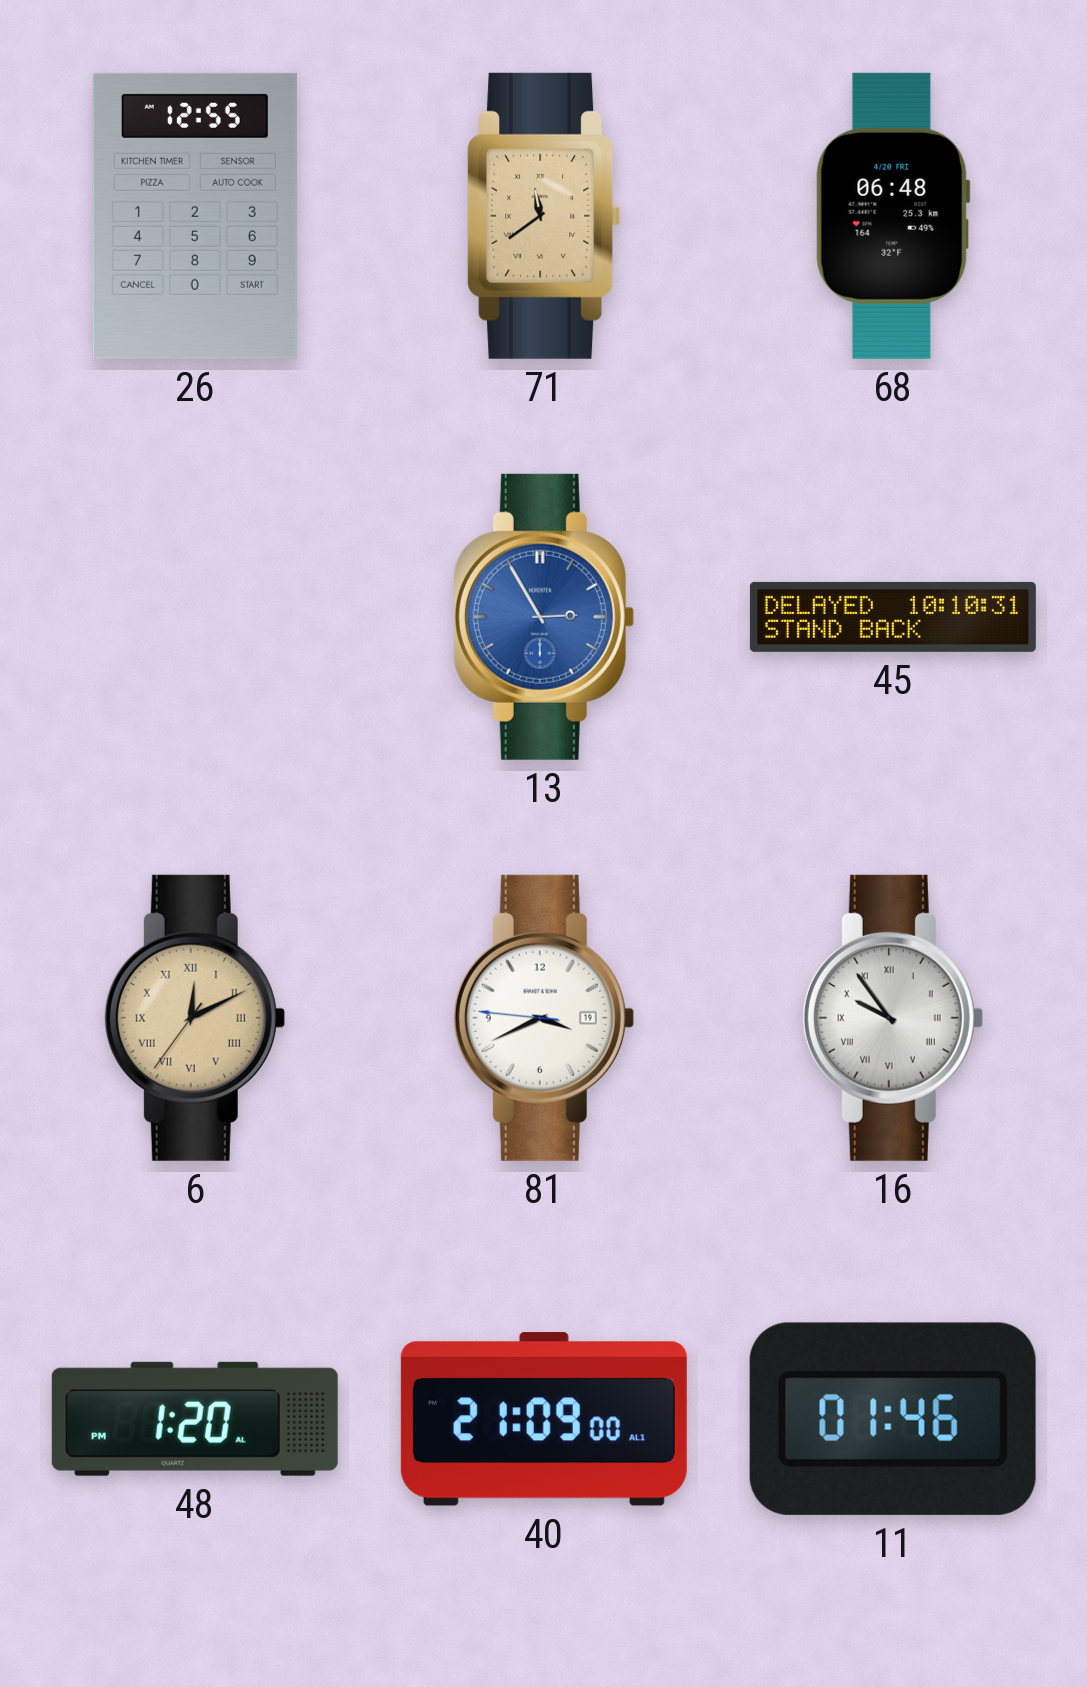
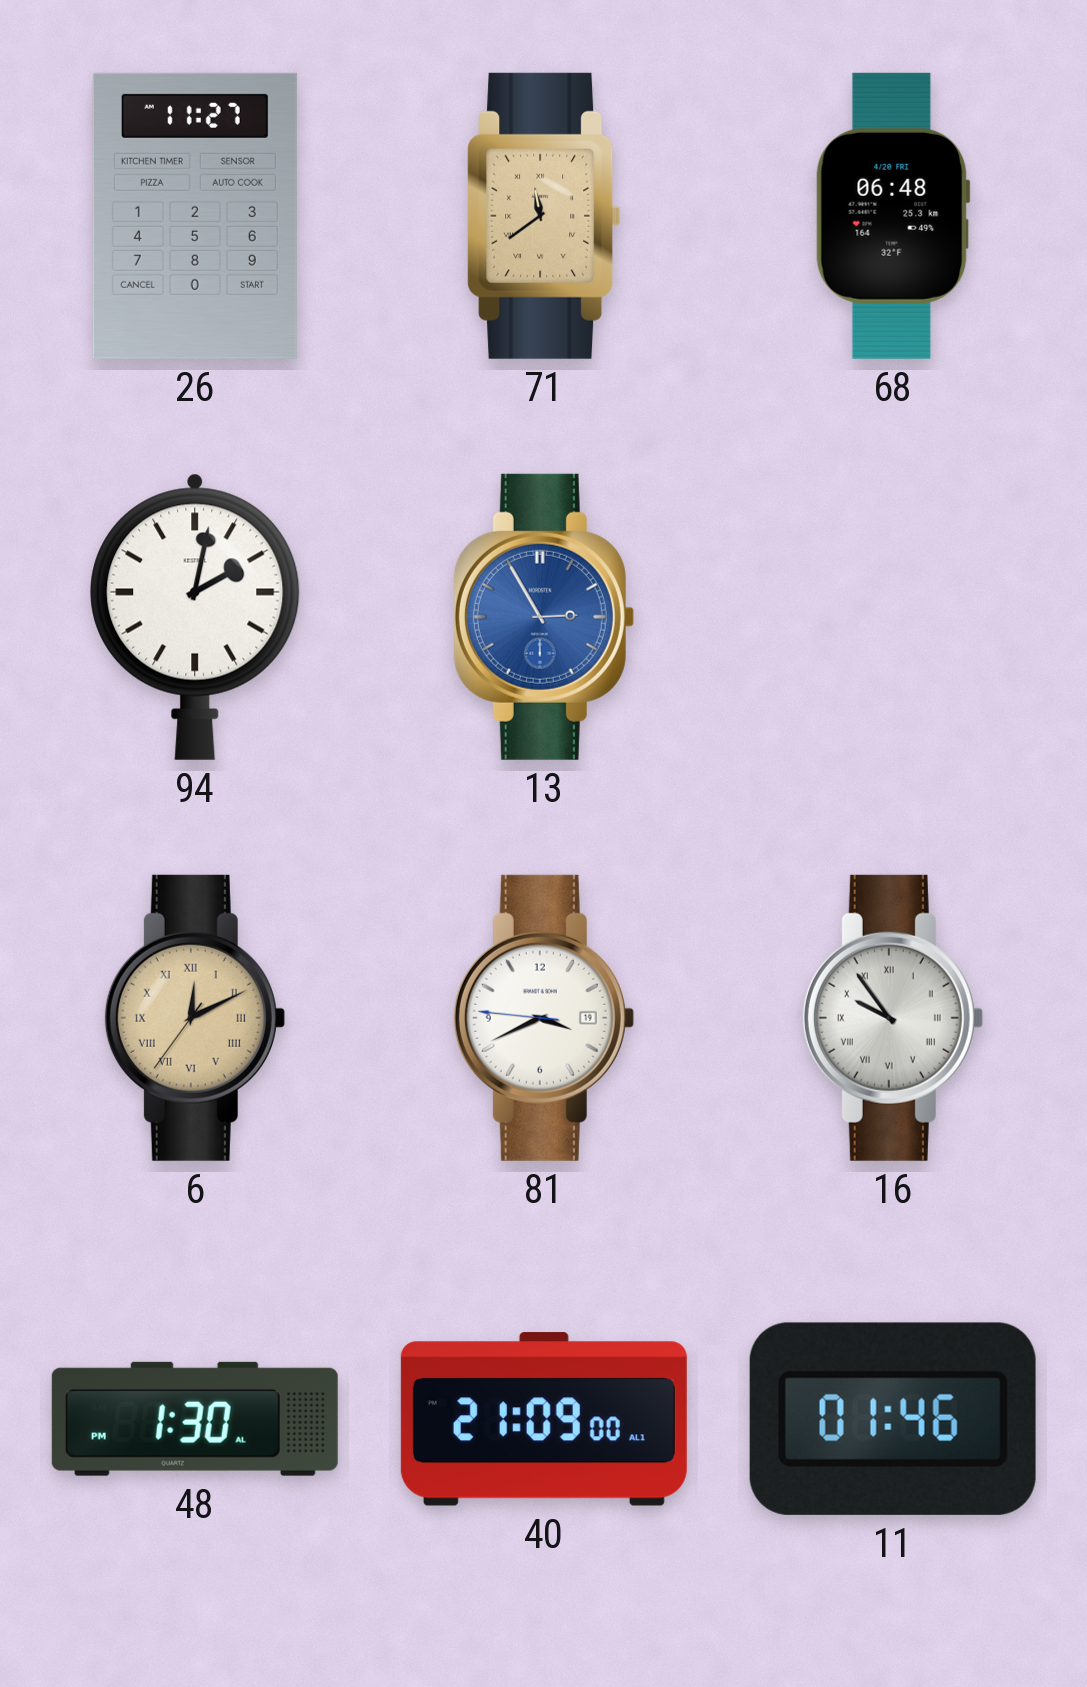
26: 12:55 -> 11:27
94: none -> 2:02
45: 10:10 -> none
48: 1:20 -> 1:30
